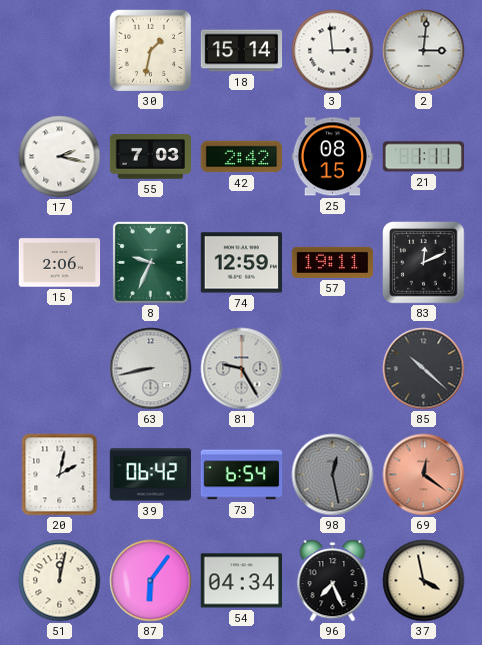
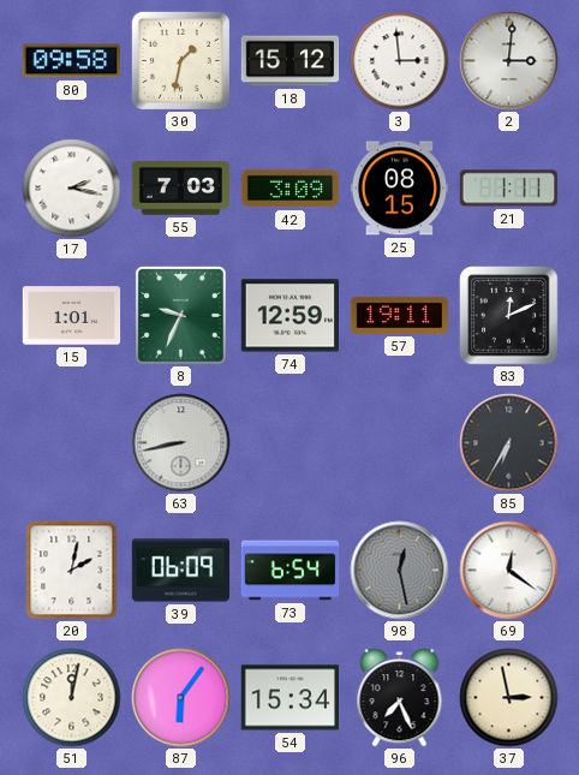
80: none -> 09:58
18: 15:14 -> 15:12
42: 2:42 -> 3:09
15: 2:06 -> 1:01
81: 9:25 -> none
85: 10:22 -> 6:35
39: 06:42 -> 06:09
69 dial: salmon -> white
54: 04:34 -> 15:34
37: 3:58 -> 2:58
